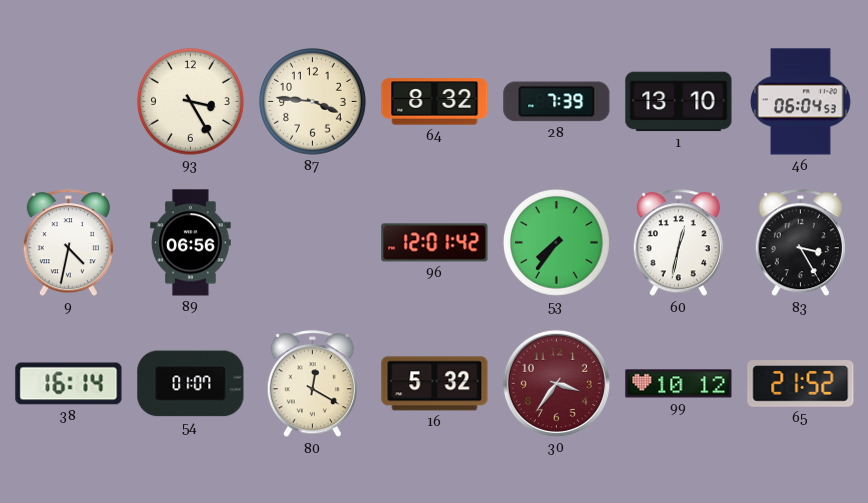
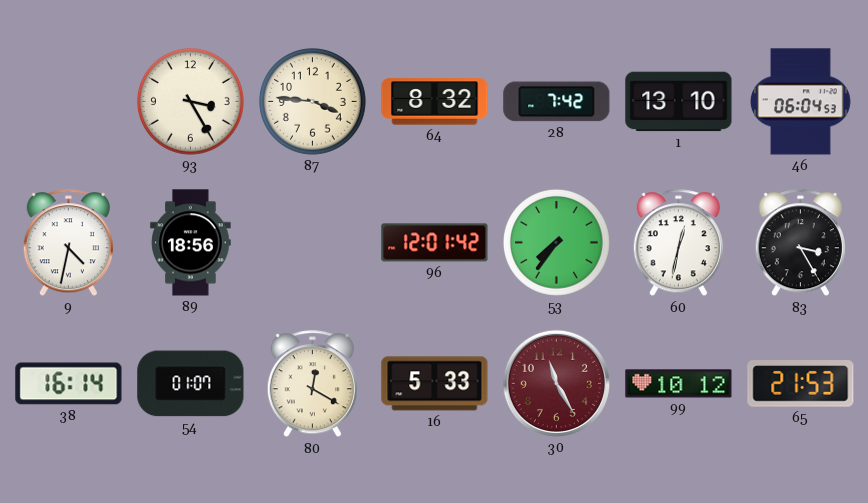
28: 7:39 -> 7:42
89: 06:56 -> 18:56
16: 5:32 -> 5:33
30: 3:36 -> 11:25
65: 21:52 -> 21:53
